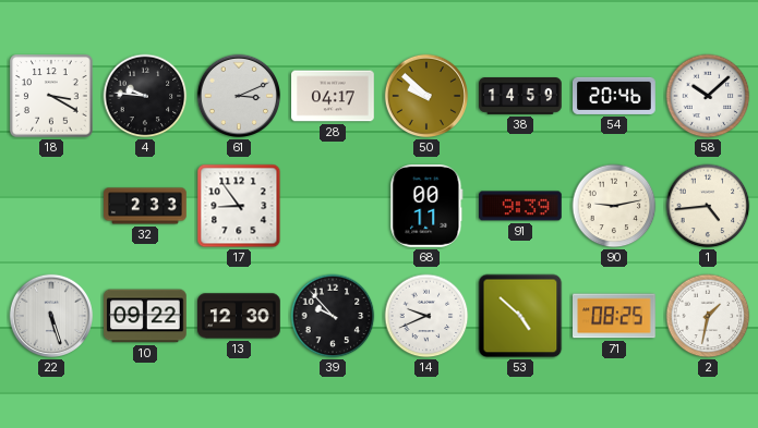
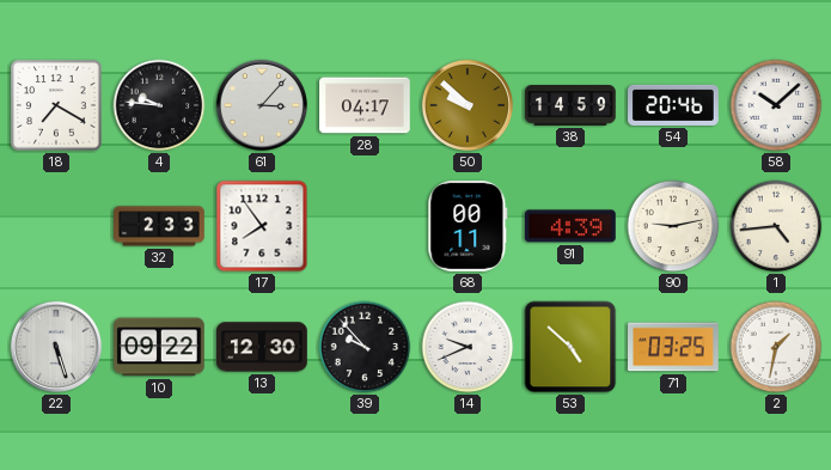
18: 3:20 -> 7:20
61: 3:11 -> 3:07
17: 8:54 -> 7:54
91: 9:39 -> 4:39
71: 08:25 -> 03:25
